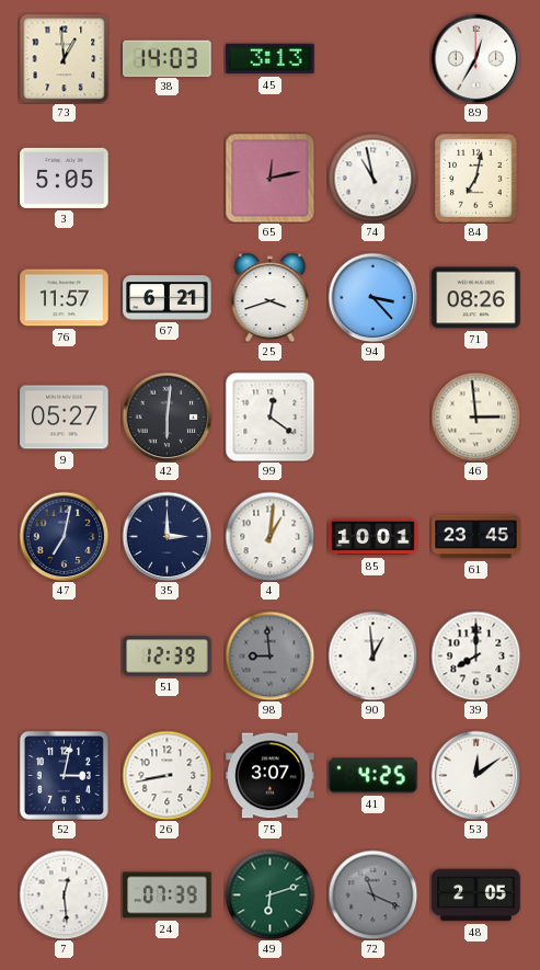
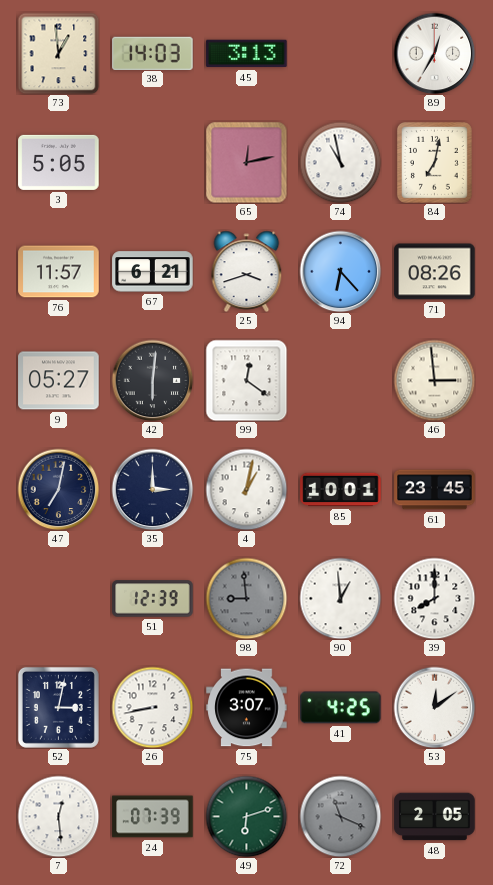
94: 3:23 -> 6:23
4: 1:01 -> 1:02
